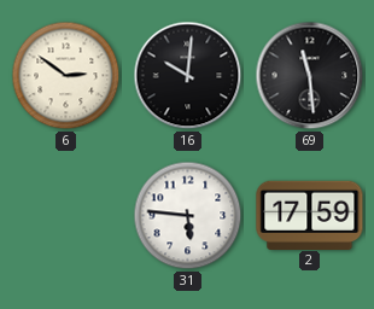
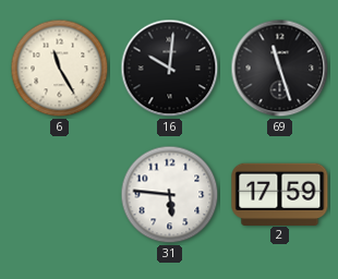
6: 2:51 -> 11:25
69: 11:29 -> 11:27
